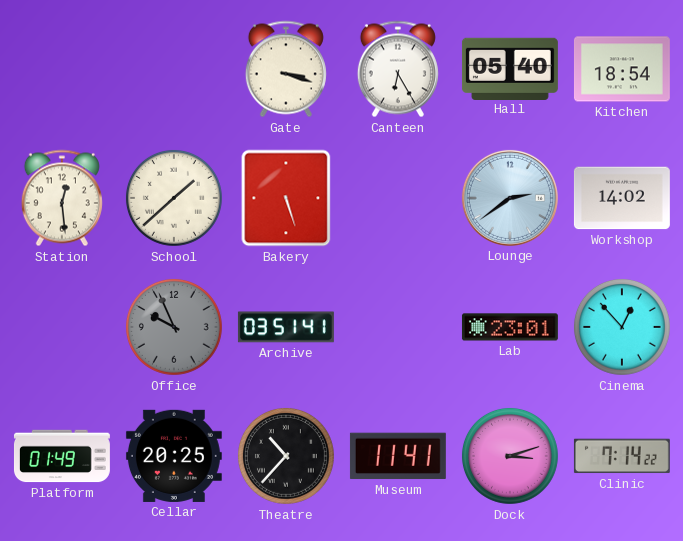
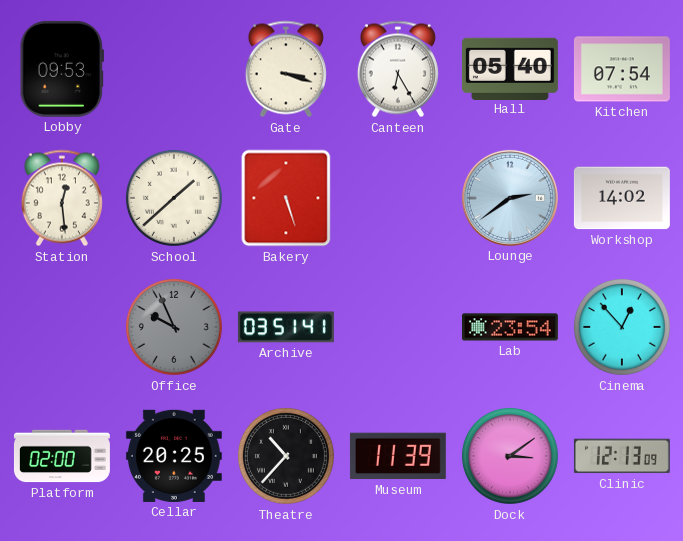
Lobby: none -> 09:53
Kitchen: 18:54 -> 07:54
Lab: 23:01 -> 23:54
Platform: 01:49 -> 02:00
Museum: 11:41 -> 11:39
Dock: 3:12 -> 3:09
Clinic: 7:14 -> 12:13
